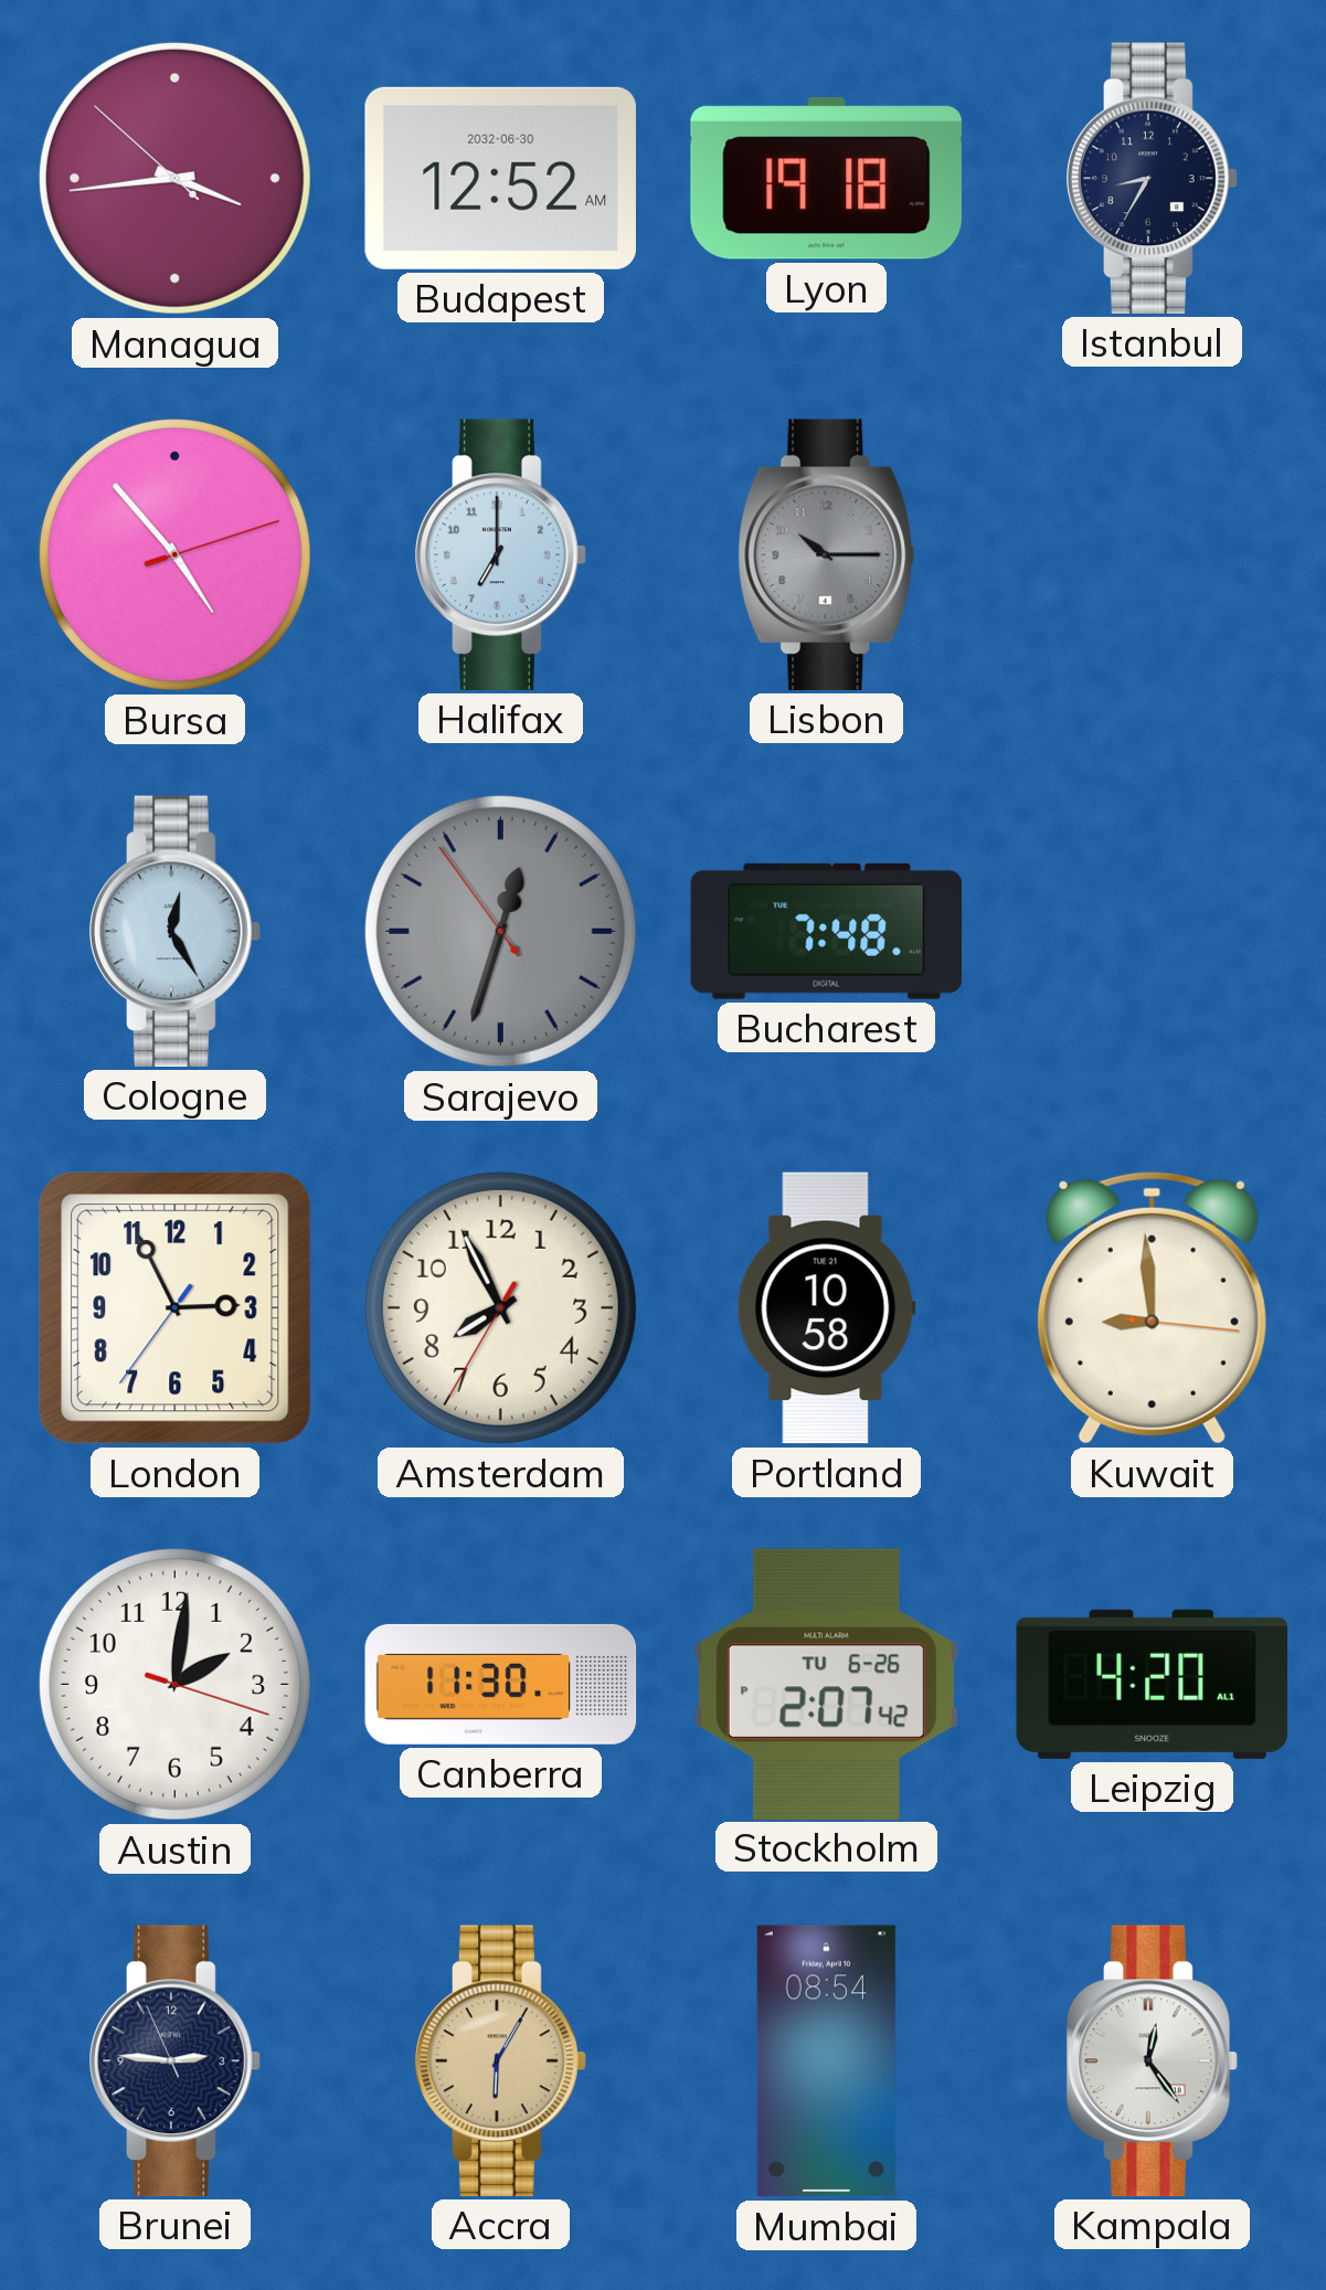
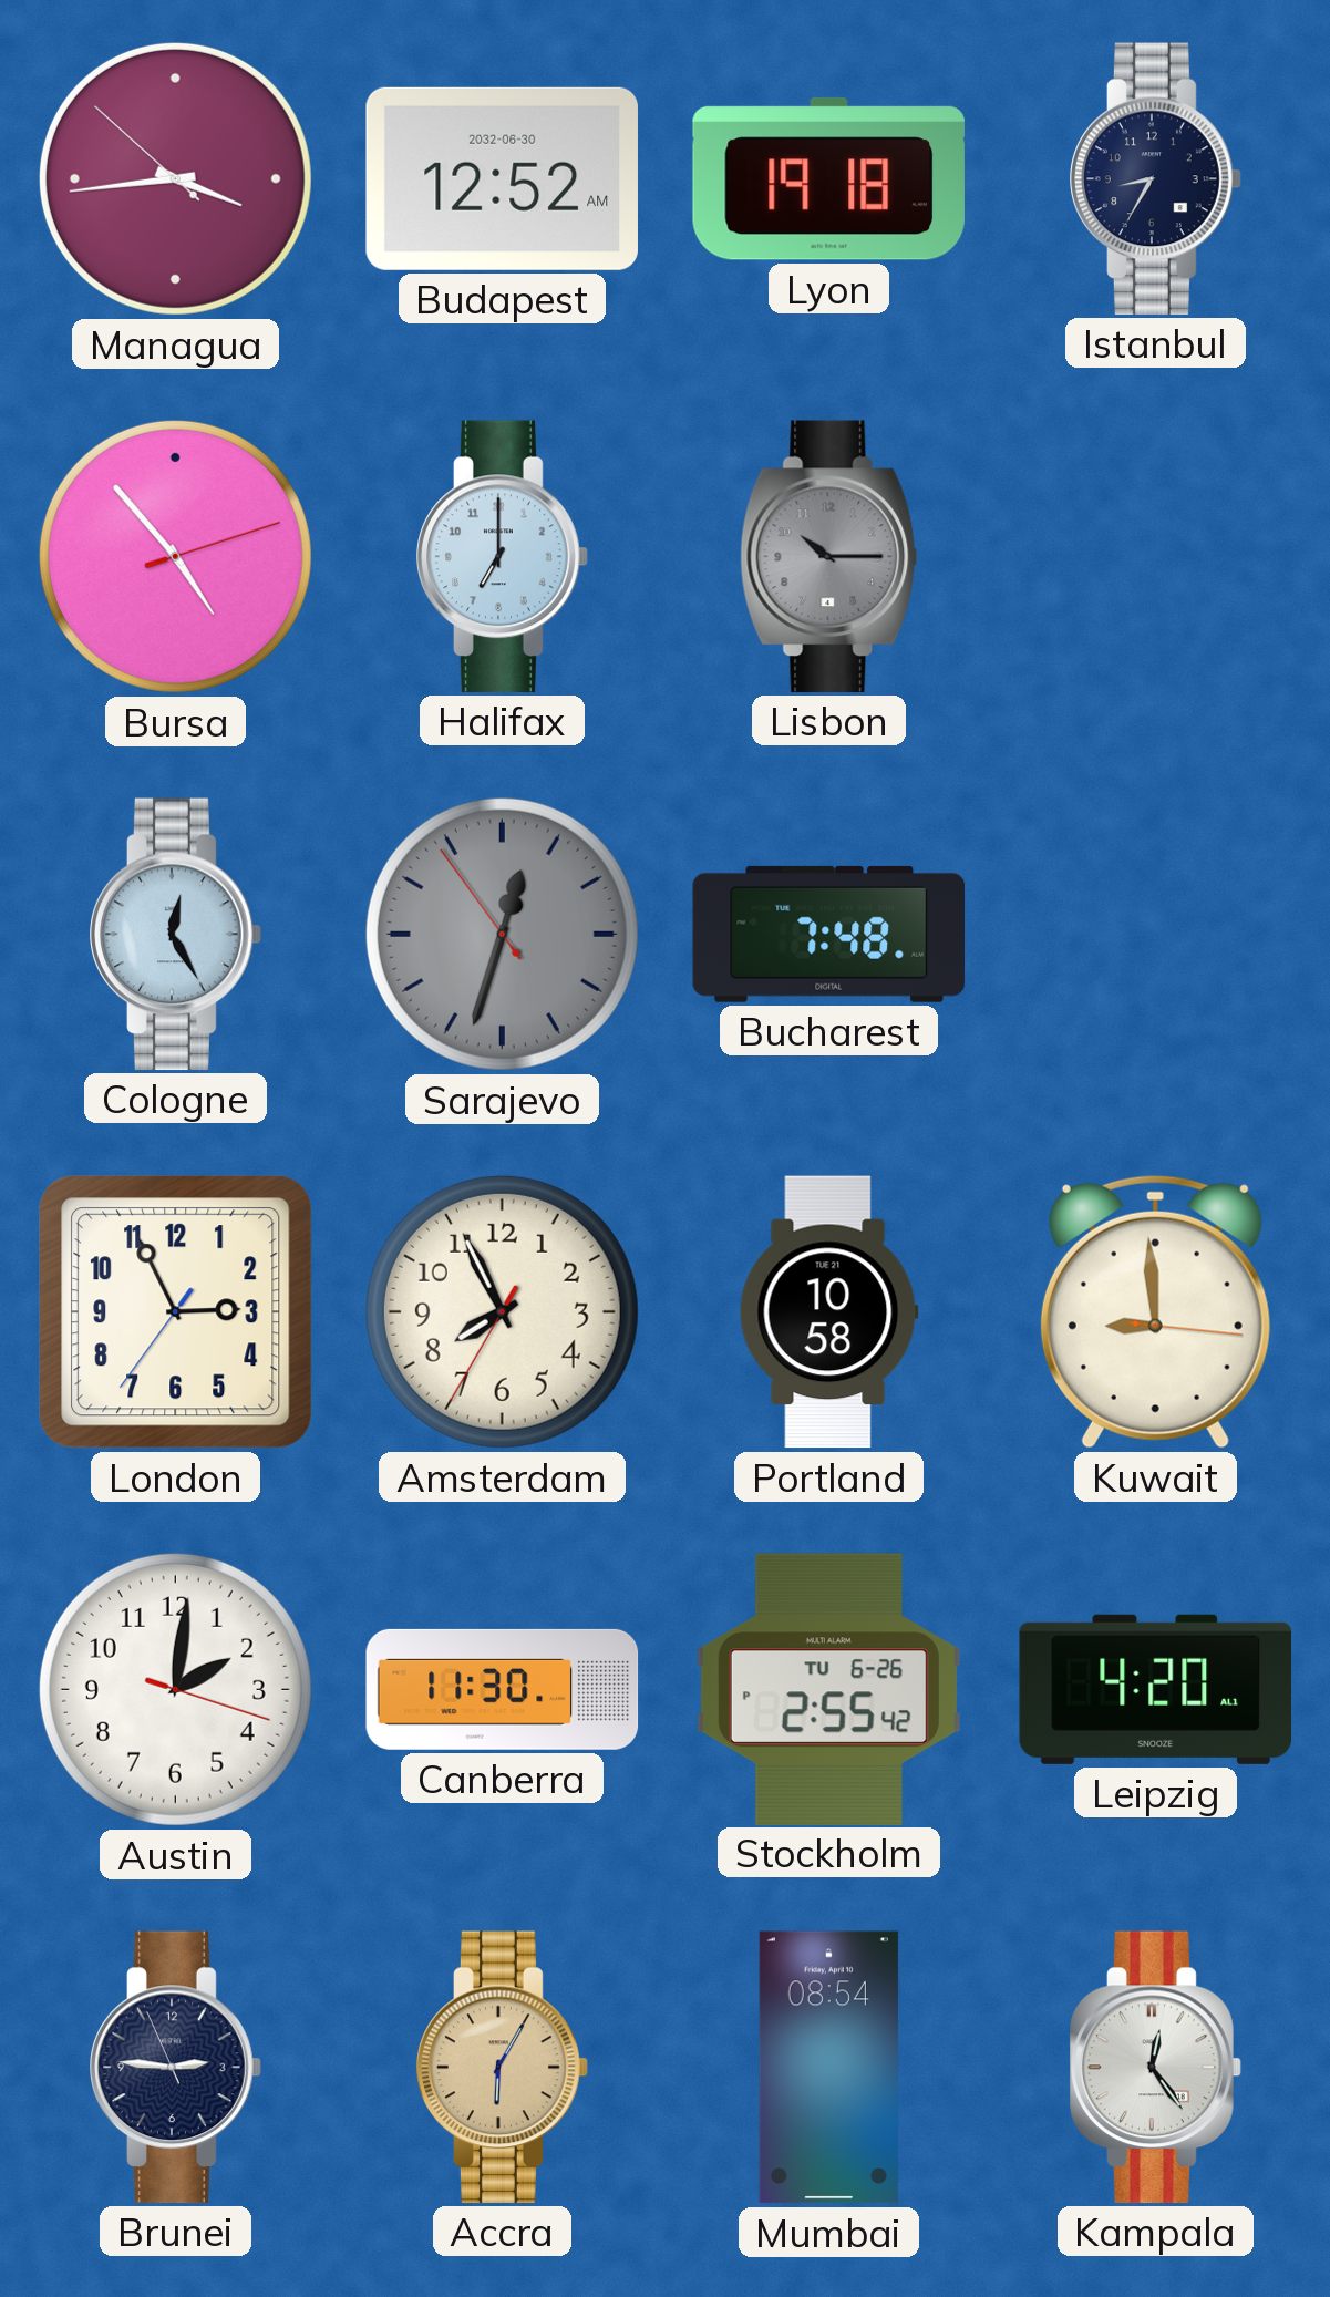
Stockholm: 2:07 -> 2:55
